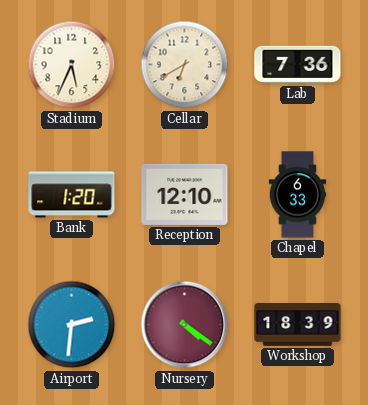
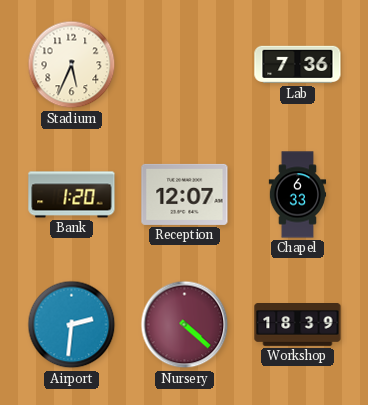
Cellar: 6:40 -> none
Reception: 12:10 -> 12:07
Nursery: 4:21 -> 4:22
